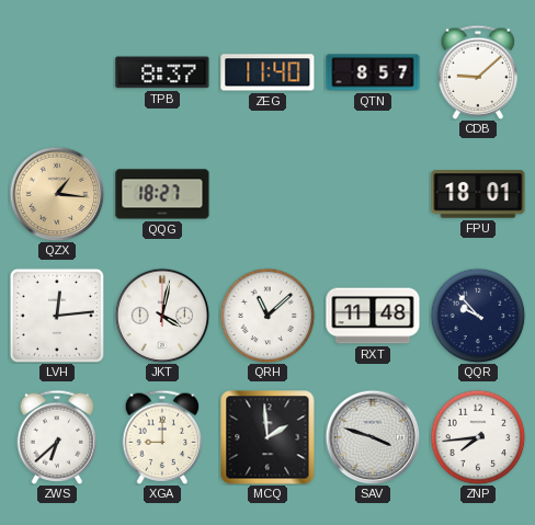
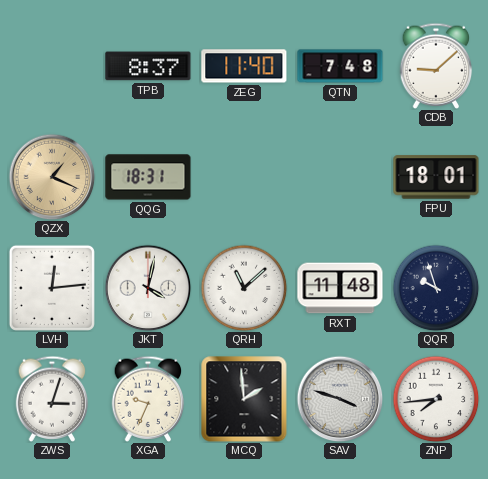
QTN: 8:57 -> 7:48
QZX: 1:16 -> 1:19
QQG: 18:27 -> 18:31
QQR: 9:53 -> 9:57
ZWS: 6:38 -> 3:03
XGA: 9:00 -> 9:34
